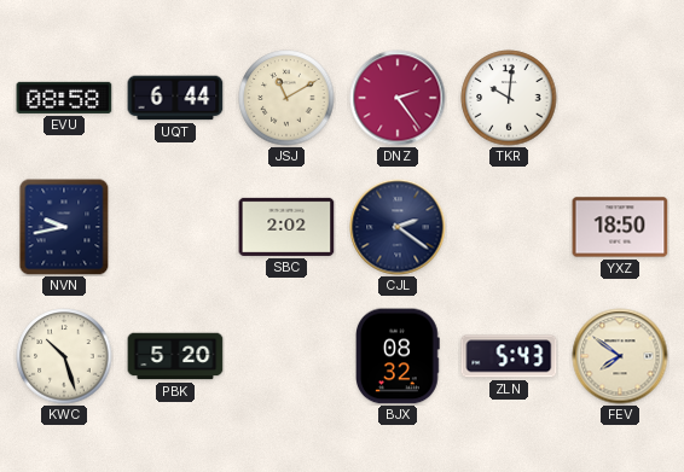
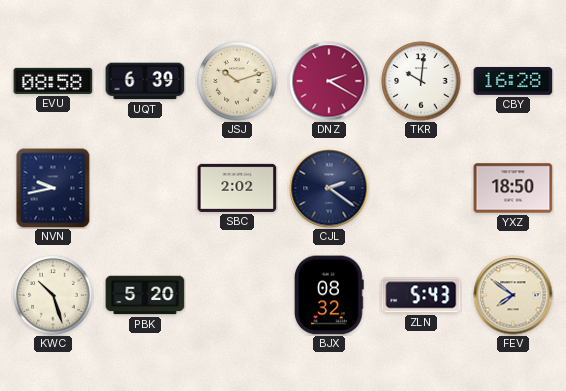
UQT: 6:44 -> 6:39
JSJ: 11:10 -> 10:12
DNZ: 2:24 -> 2:20
CBY: none -> 16:28
